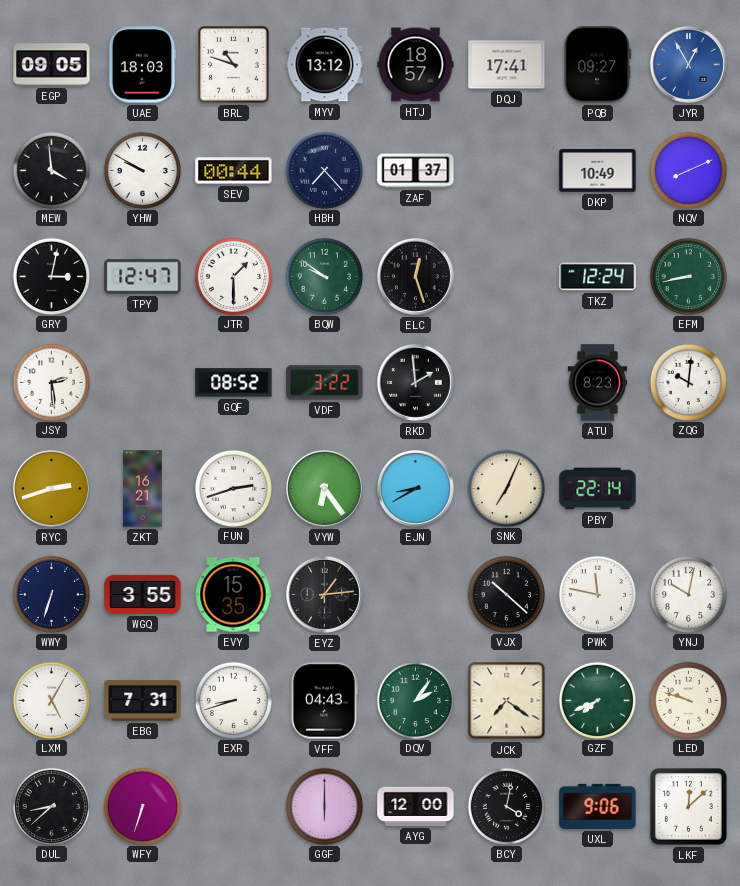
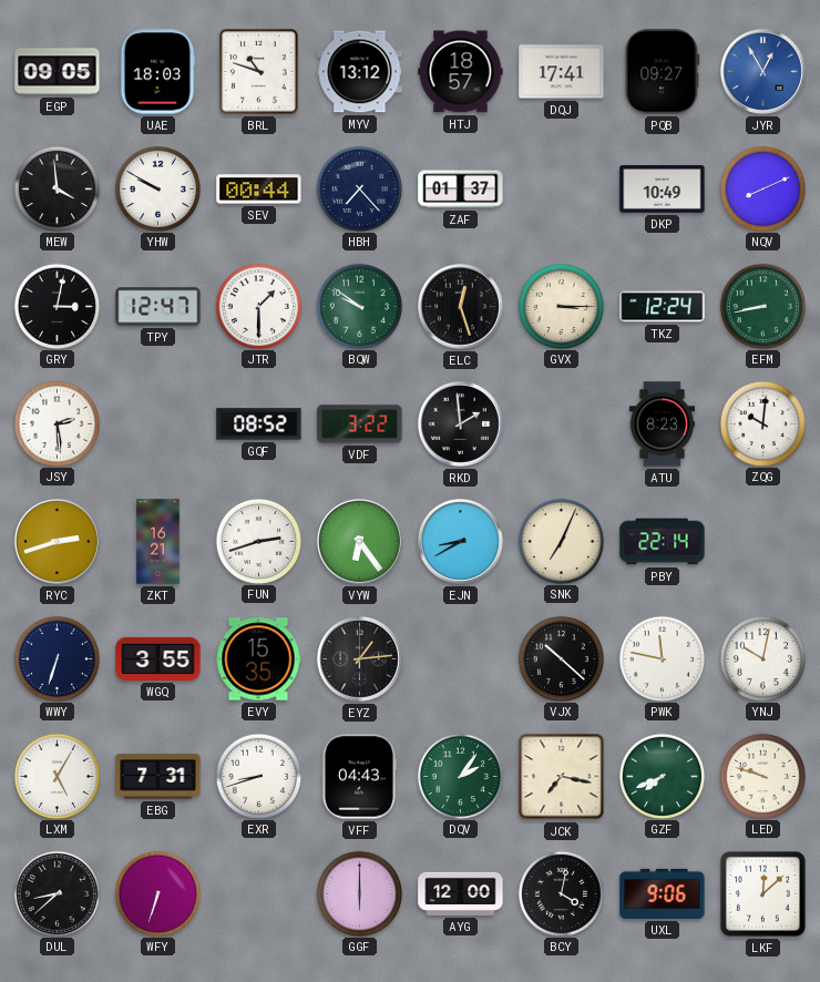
GVX: none -> 3:15
JCK: 7:21 -> 7:17
